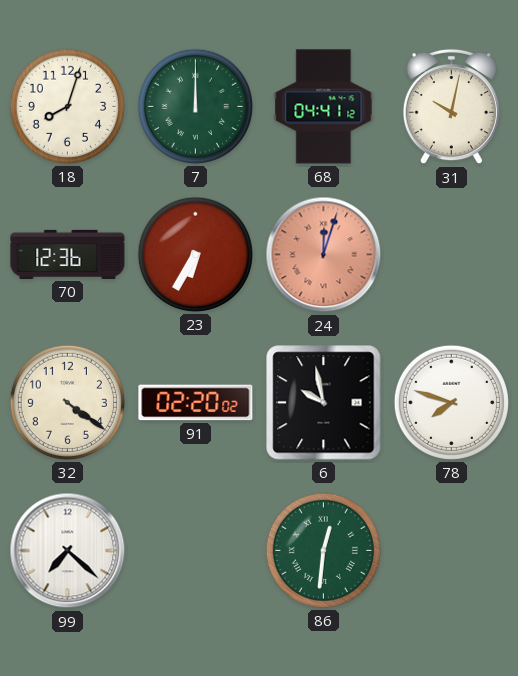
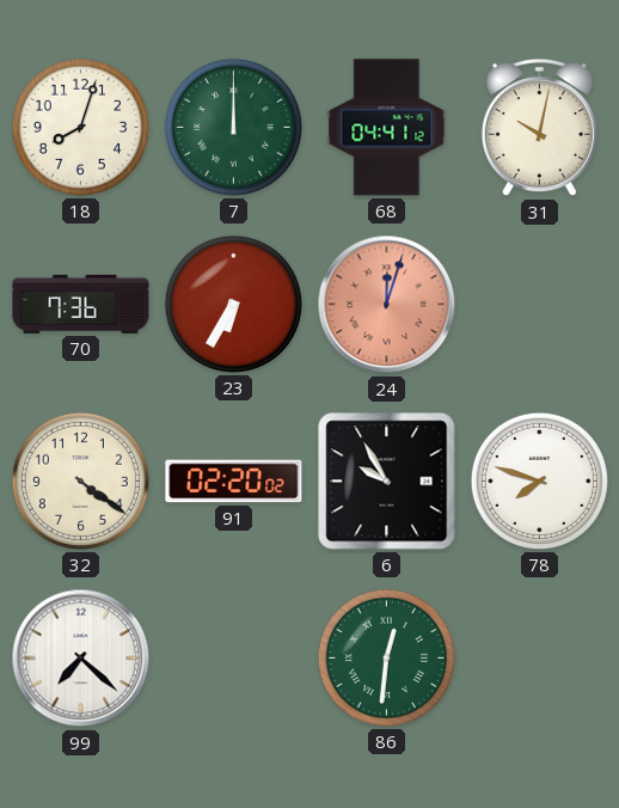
70: 12:36 -> 7:36
6: 9:58 -> 9:55
